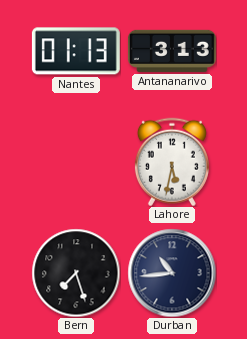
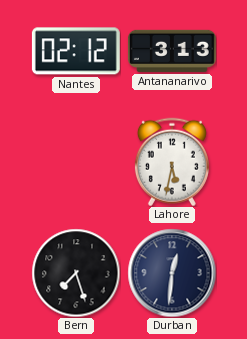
Nantes: 01:13 -> 02:12
Durban: 10:44 -> 12:31
